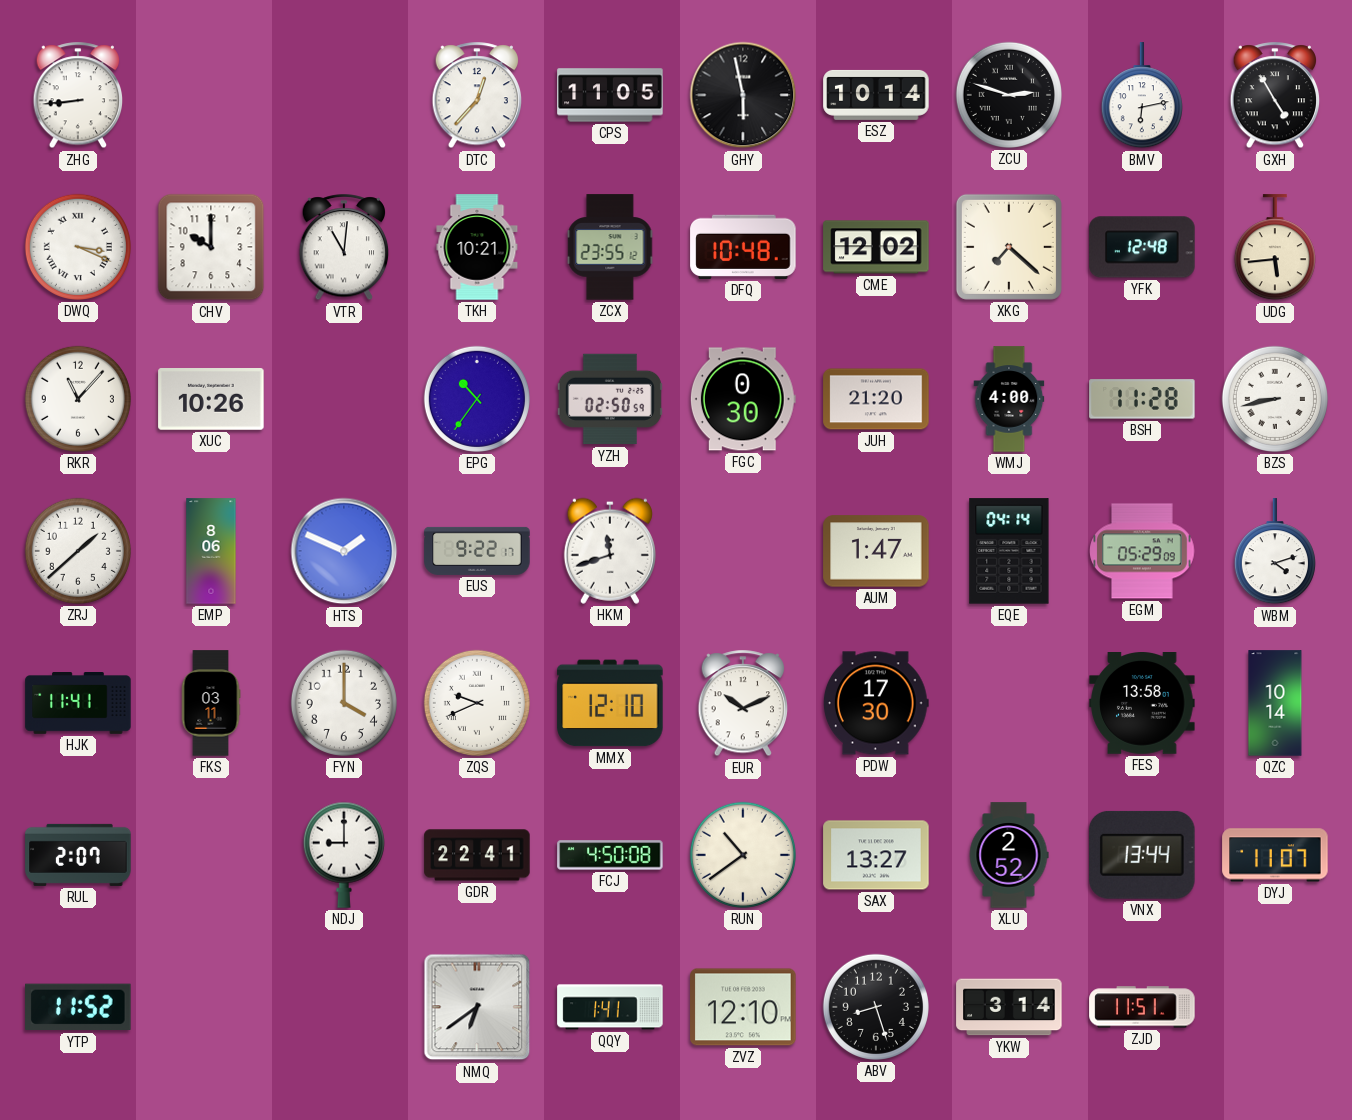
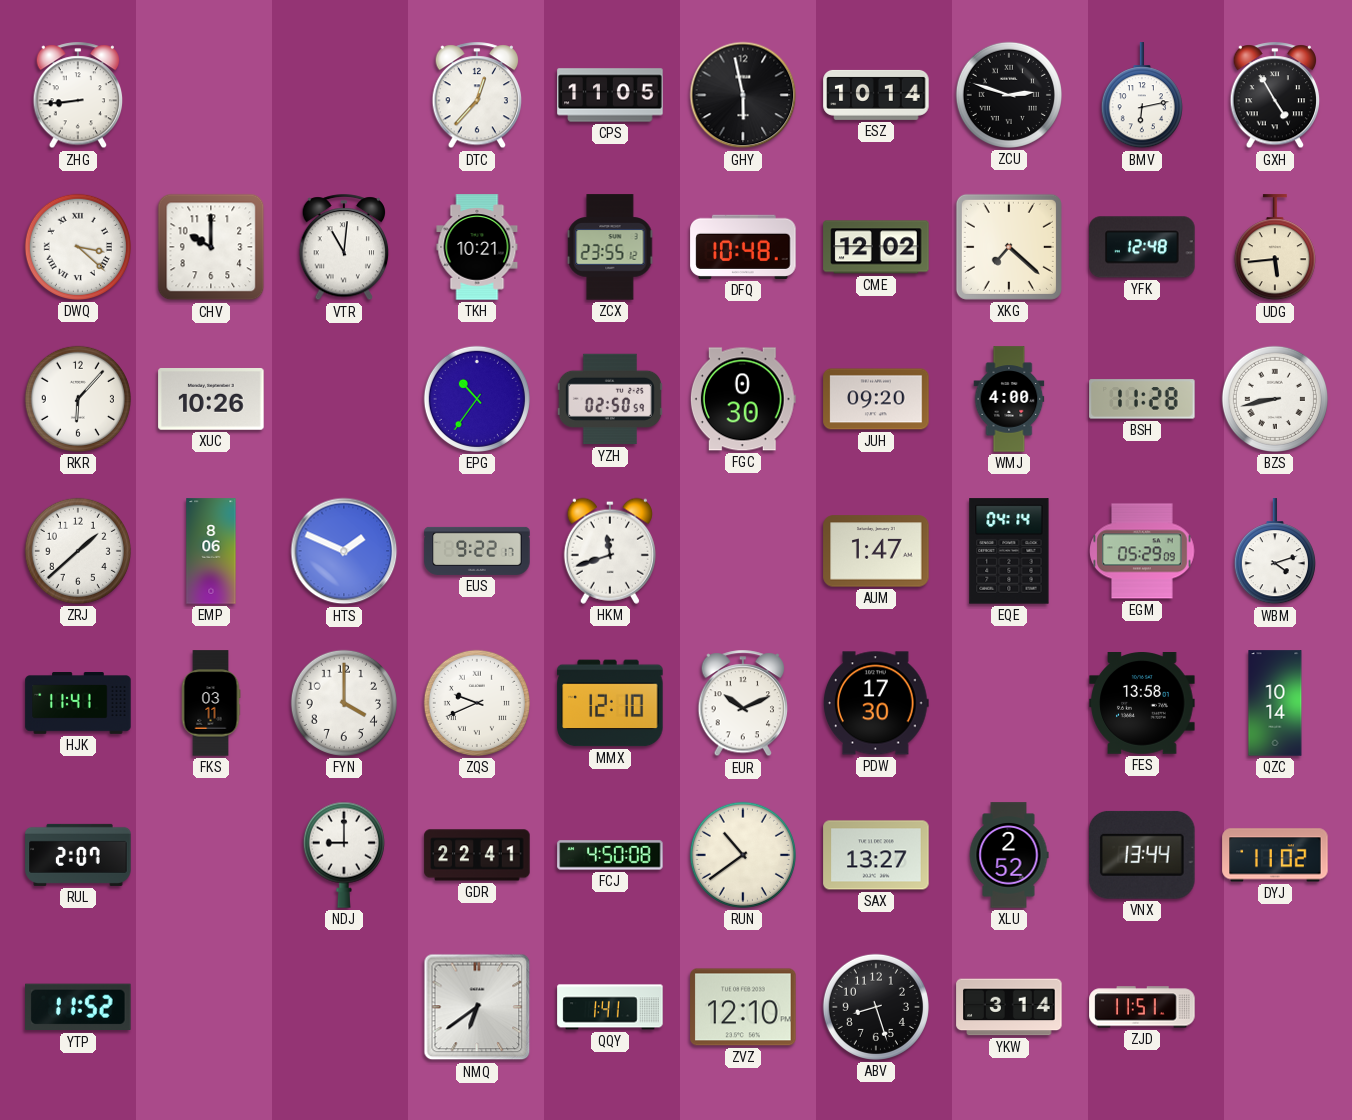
DWQ: 3:19 -> 3:22
RKR: 11:07 -> 6:07
JUH: 21:20 -> 09:20
DYJ: 11:07 -> 11:02
